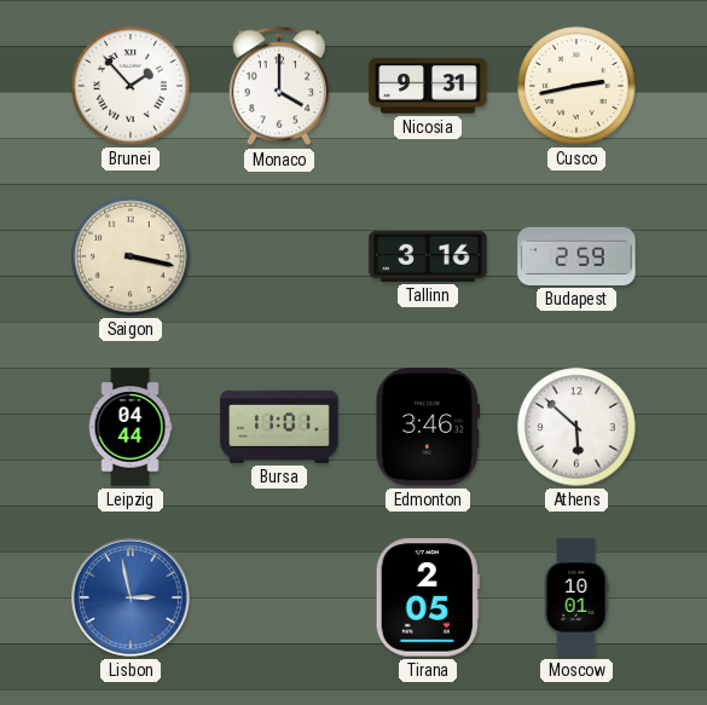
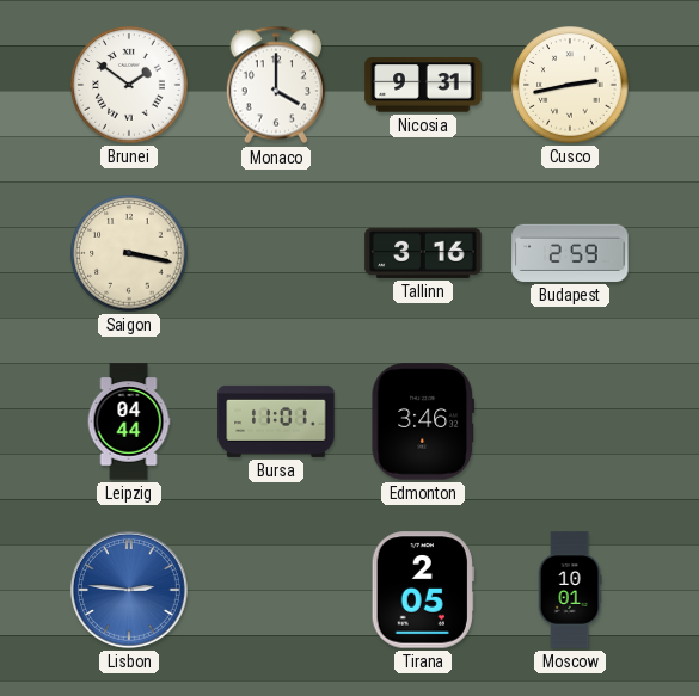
Brunei: 1:53 -> 1:51
Athens: 5:52 -> none
Lisbon: 2:58 -> 2:46
